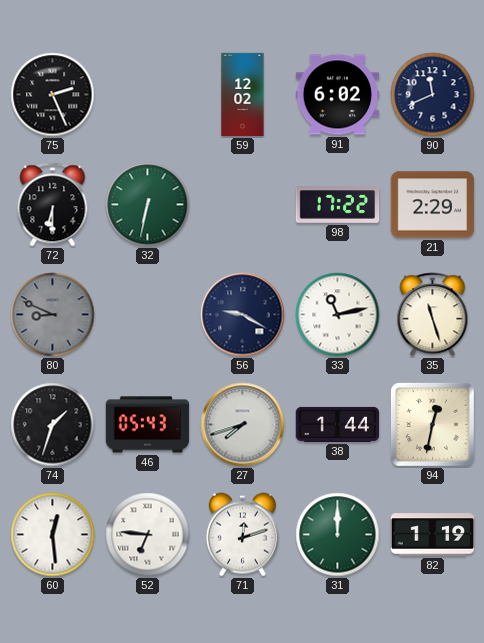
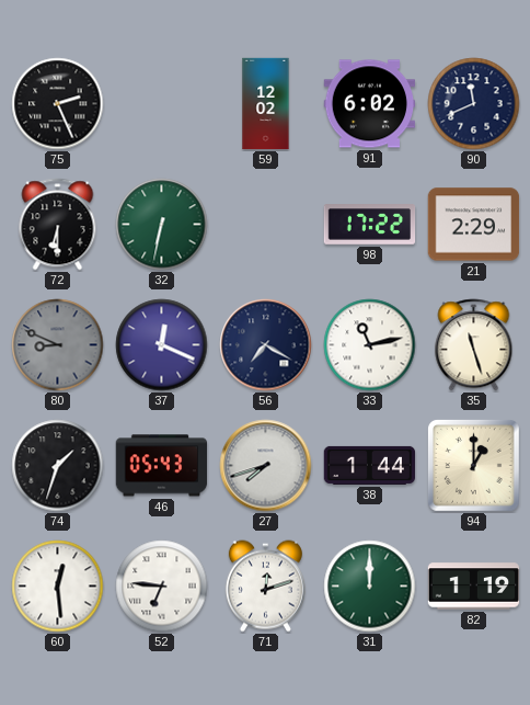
37: none -> 12:19
56: 9:20 -> 7:20
94: 12:32 -> 1:00
